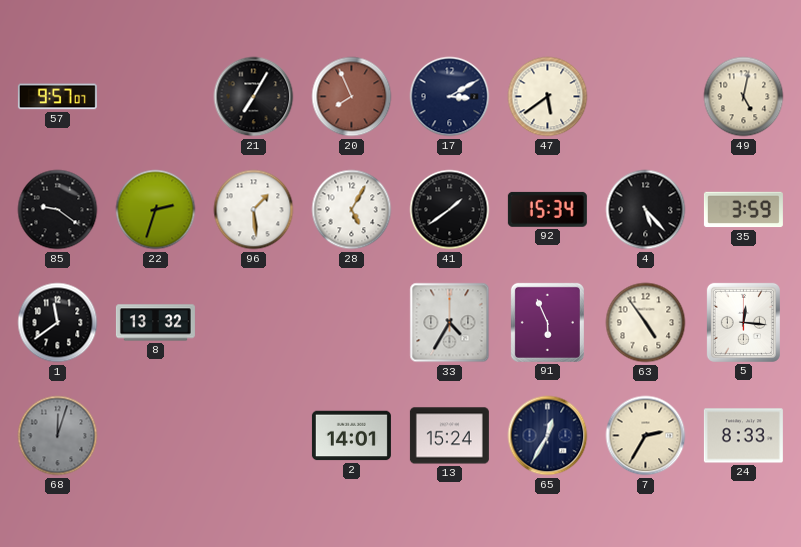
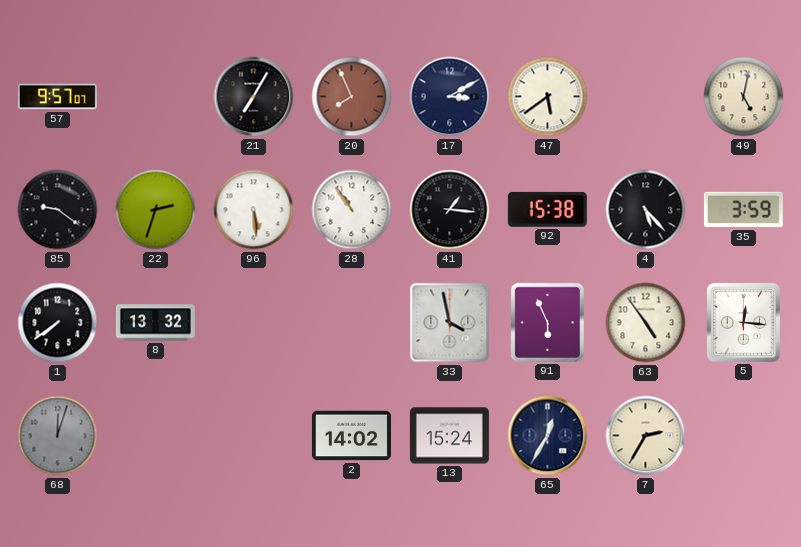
96: 1:29 -> 5:29
28: 5:05 -> 10:54
41: 1:39 -> 1:16
92: 15:34 -> 15:38
1: 11:39 -> 7:39
33: 4:35 -> 3:58
2: 14:01 -> 14:02
24: 8:33 -> none
